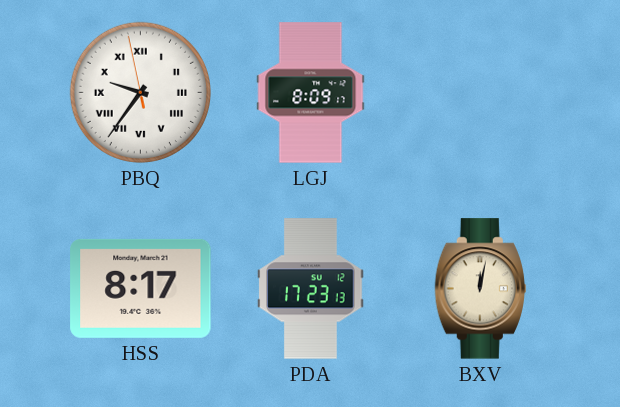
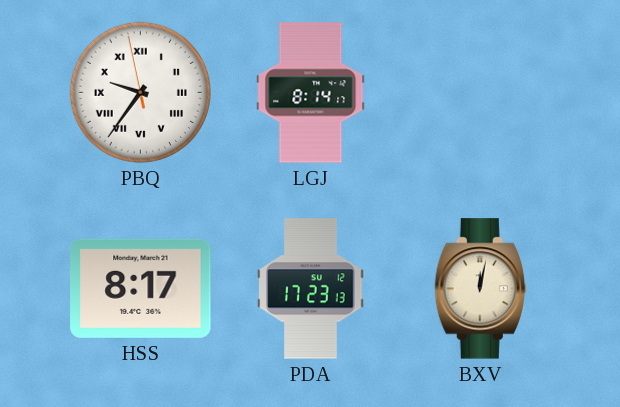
LGJ: 8:09 -> 8:14
